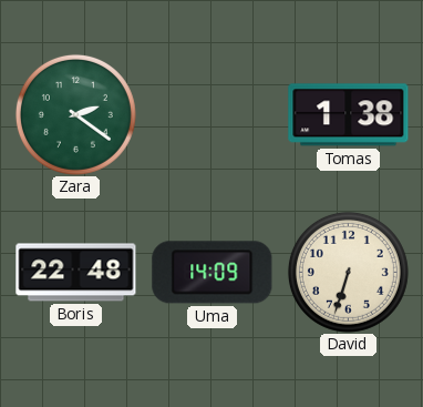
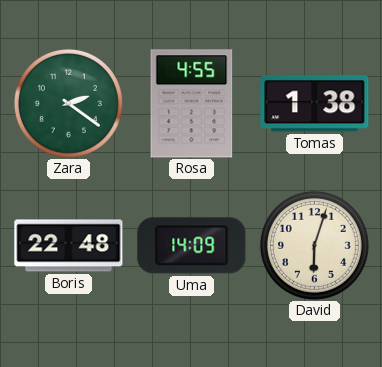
Rosa: none -> 4:55
David: 6:33 -> 6:03
